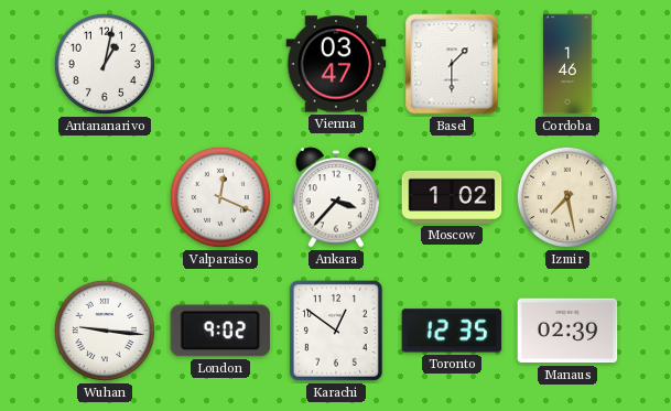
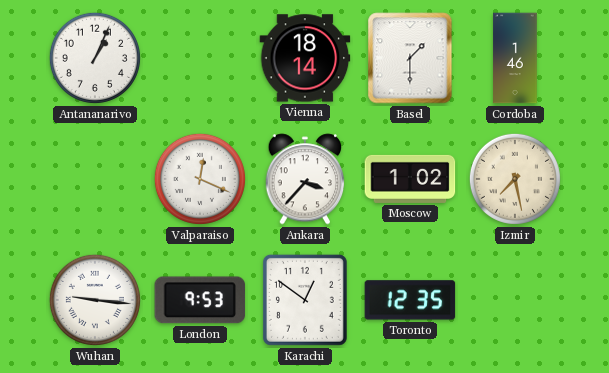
Antananarivo: 1:02 -> 1:04
Vienna: 03:47 -> 18:14
London: 9:02 -> 9:53
Manaus: 02:39 -> none
